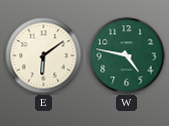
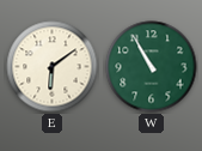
W: 4:47 -> 10:55
